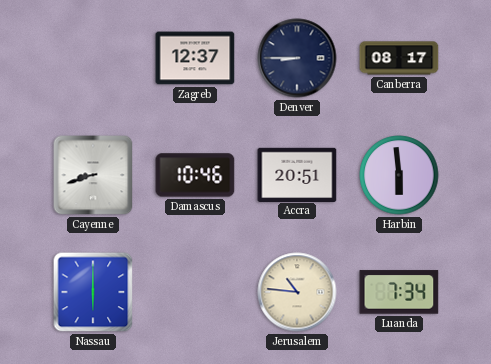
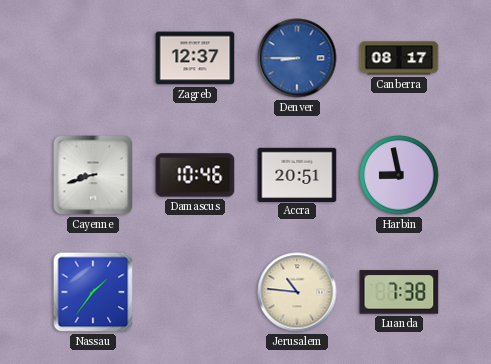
Denver dial: navy -> blue
Harbin: 5:59 -> 8:58
Nassau: 6:00 -> 1:36
Luanda: 7:34 -> 7:38
